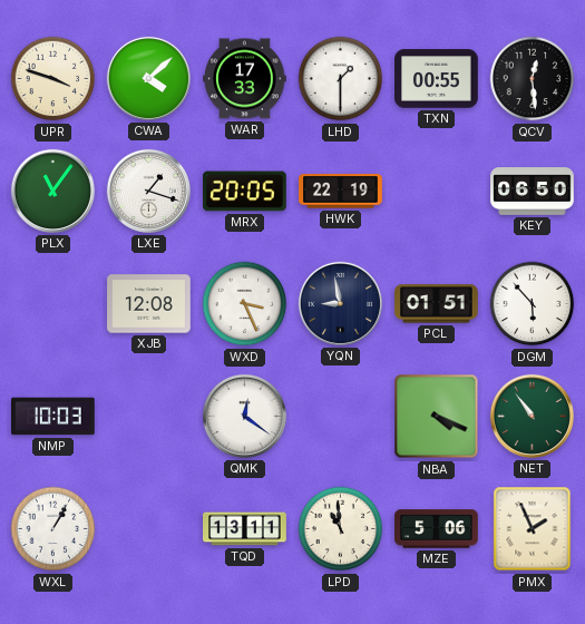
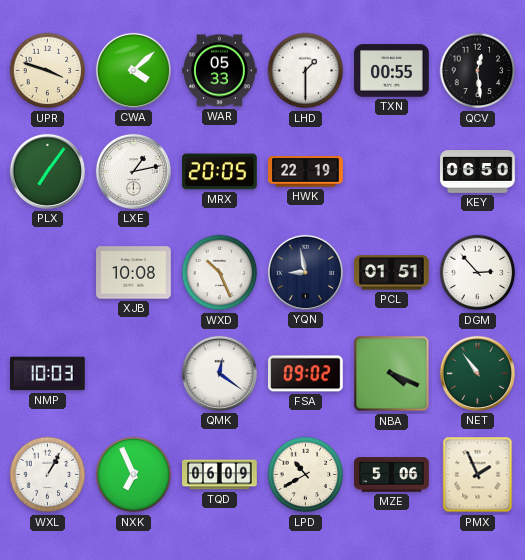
WAR: 17:33 -> 05:33
PLX: 11:06 -> 7:06
LXE: 1:18 -> 1:13
XJB: 12:08 -> 10:08
WXD: 3:26 -> 10:26
DGM: 5:53 -> 2:53
FSA: none -> 09:02
NXK: none -> 6:56
TQD: 13:11 -> 06:09
LPD: 10:59 -> 10:40
